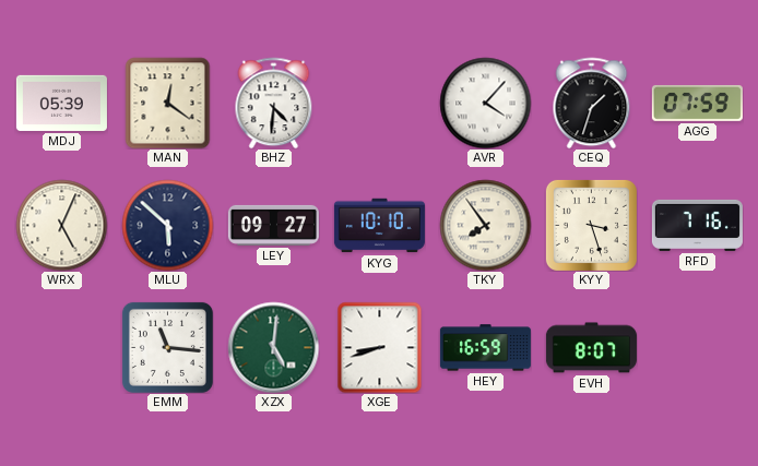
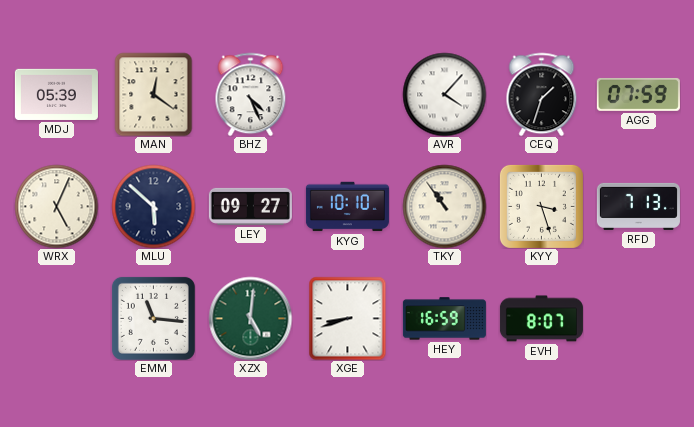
BHZ: 4:31 -> 4:26
TKY: 7:54 -> 10:54
RFD: 7:16 -> 7:13
